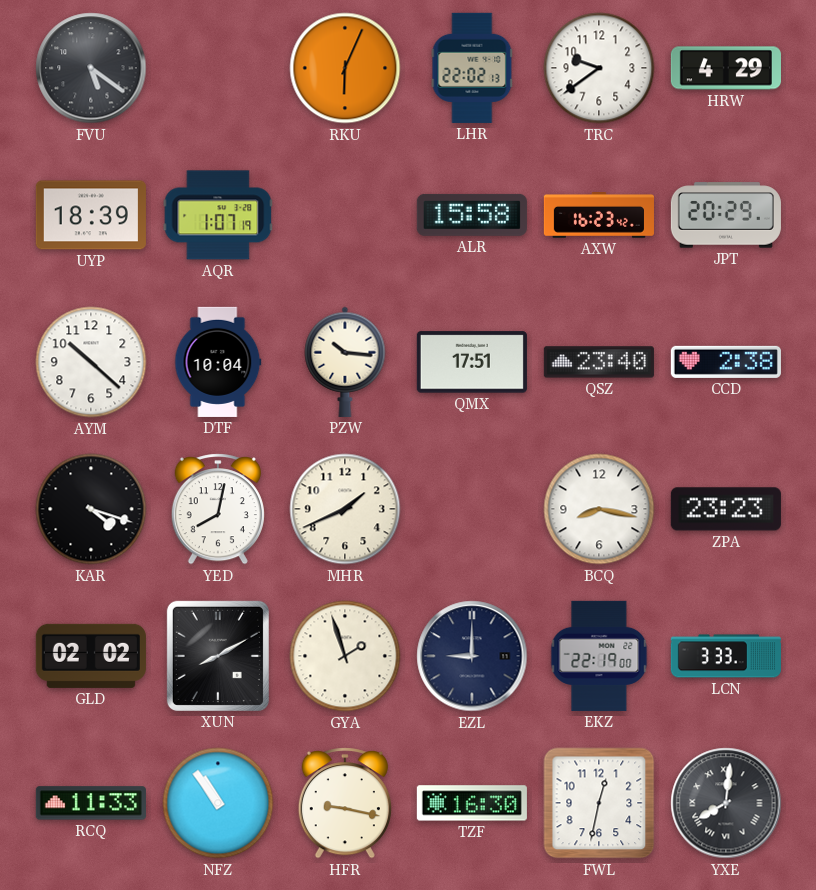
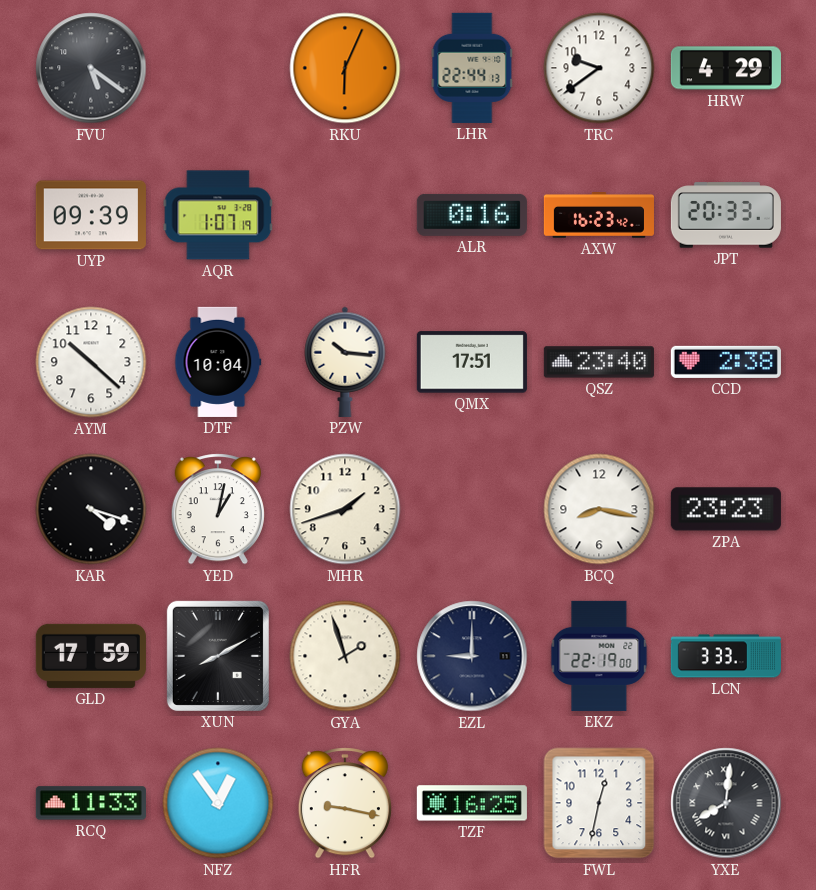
LHR: 22:02 -> 22:44
UYP: 18:39 -> 09:39
ALR: 15:58 -> 0:16
JPT: 20:29 -> 20:33
YED: 8:02 -> 1:02
MHR: 1:41 -> 1:42
GLD: 02:02 -> 17:59
NFZ: 10:54 -> 12:54
TZF: 16:30 -> 16:25
